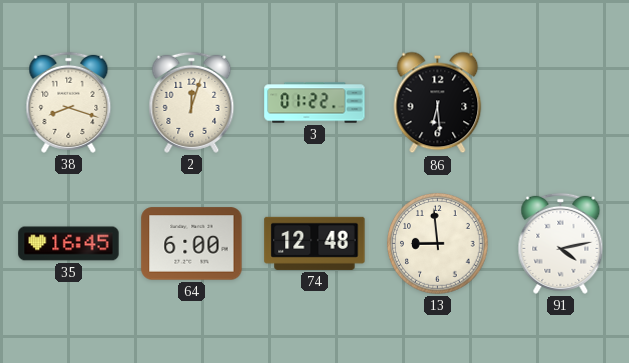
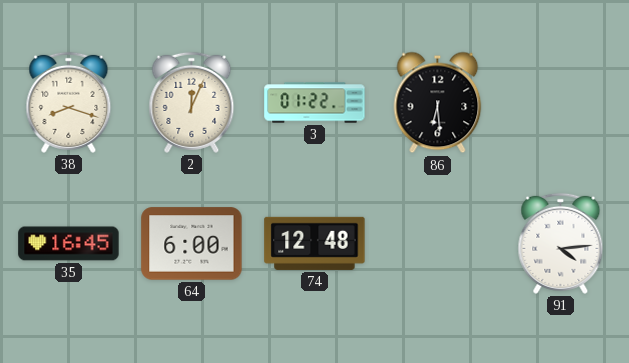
2: 12:03 -> 12:04
13: 8:59 -> none
91: 4:13 -> 4:14
